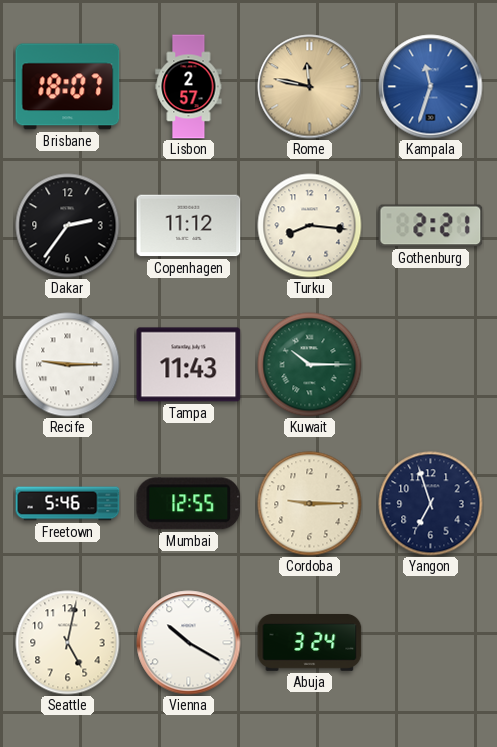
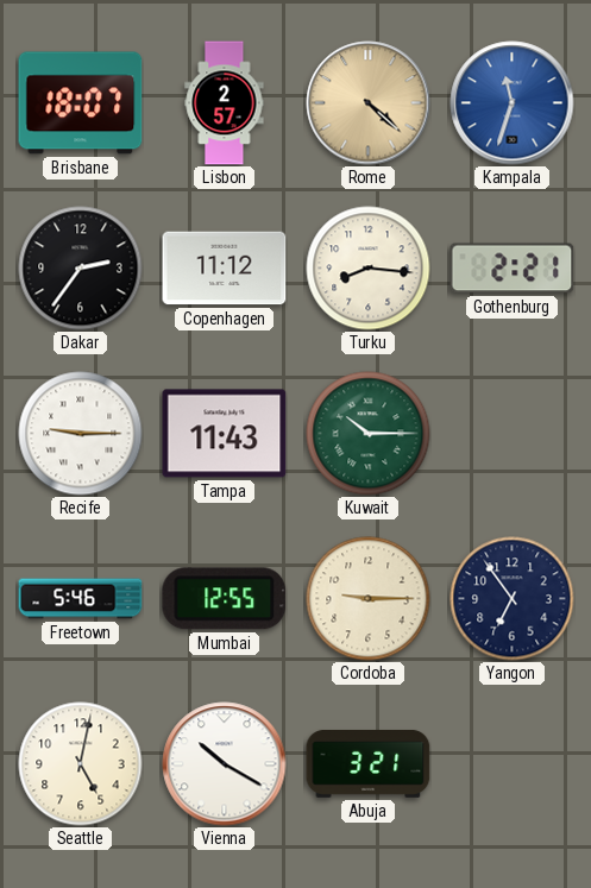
Rome: 11:47 -> 4:22
Yangon: 6:57 -> 6:54
Abuja: 3:24 -> 3:21
